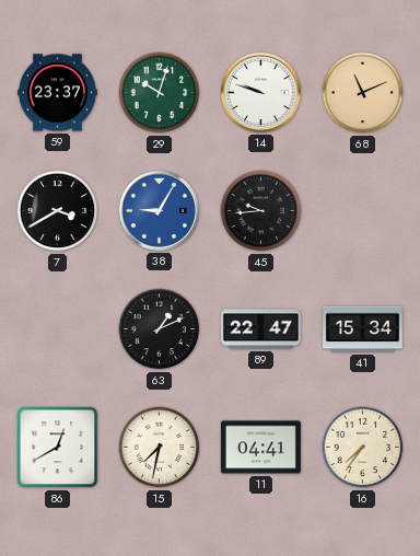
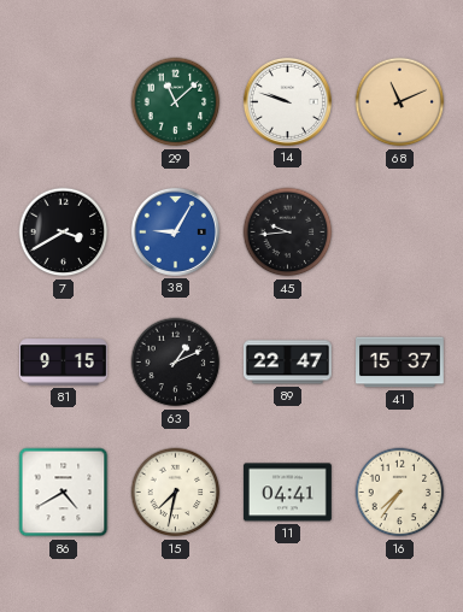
59: 23:37 -> none
29: 10:03 -> 11:08
81: none -> 9:15
41: 15:34 -> 15:37
86: 12:40 -> 4:40
